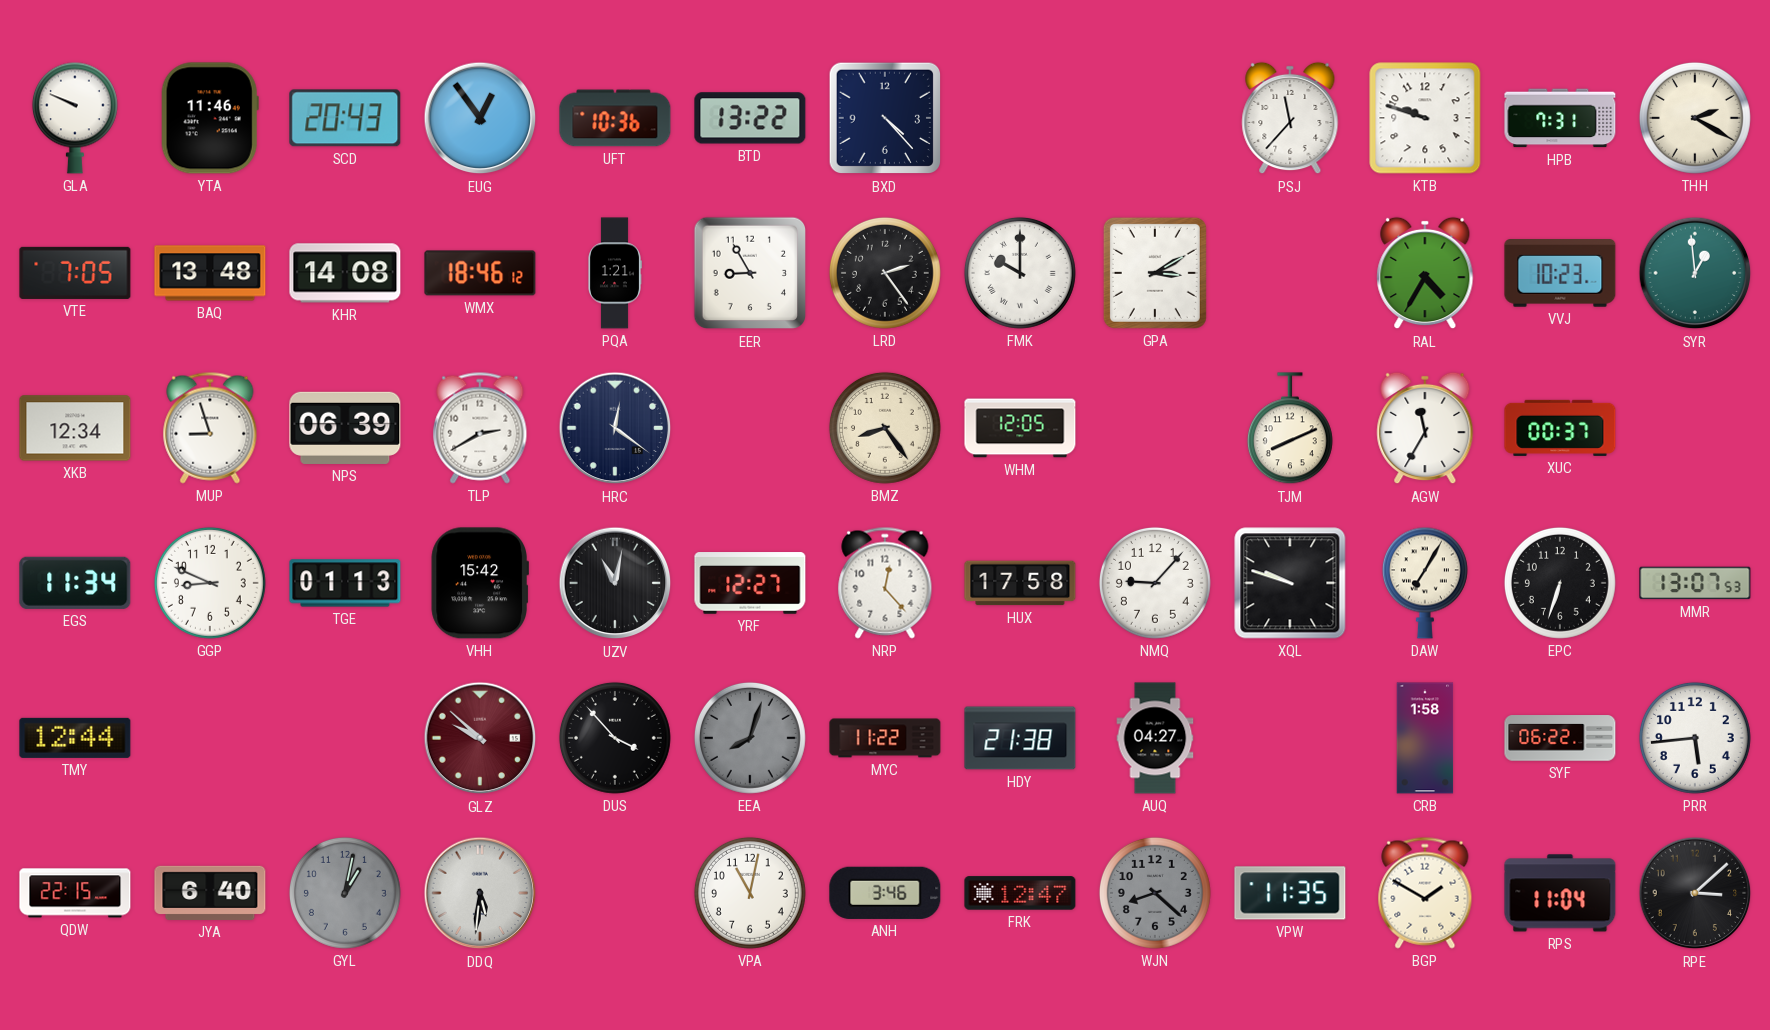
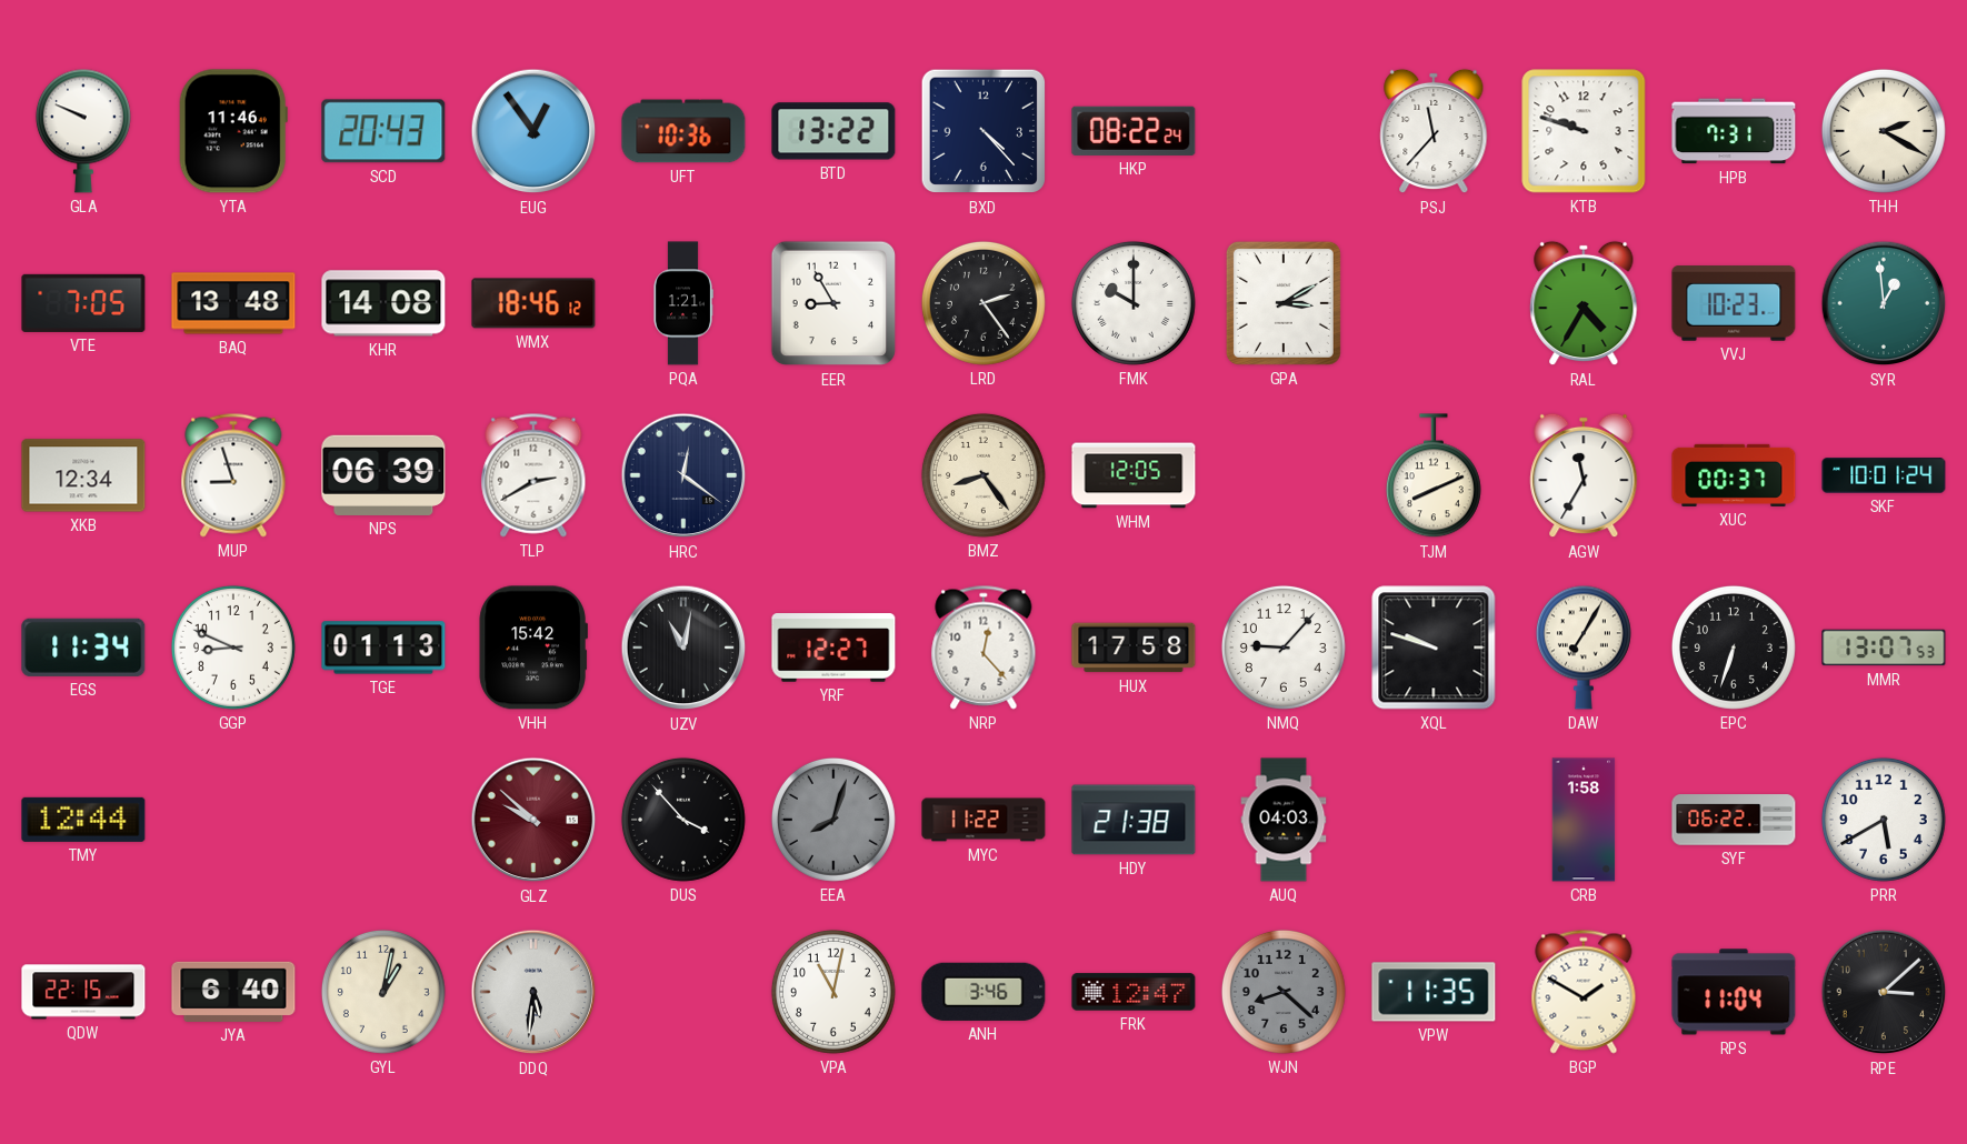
HKP: none -> 08:22
SKF: none -> 10:01
AUQ: 04:27 -> 04:03
PRR: 5:44 -> 5:40
GYL dial: grey -> cream
